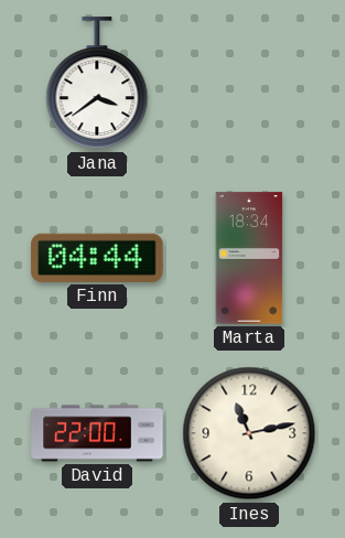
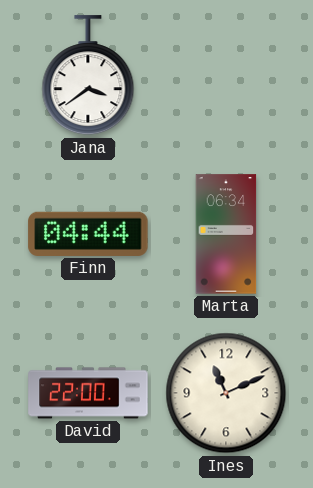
Marta: 18:34 -> 06:34
Ines: 11:13 -> 11:11
